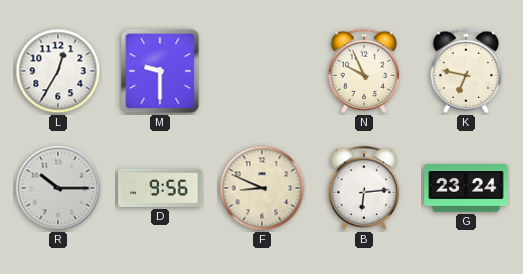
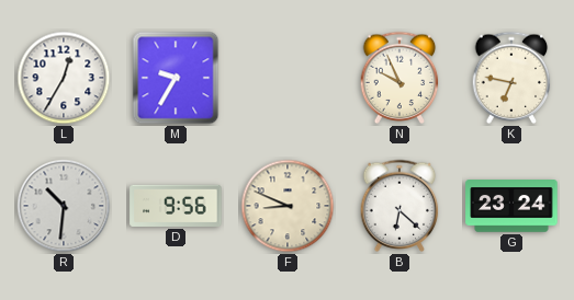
M: 9:30 -> 9:35
R: 10:15 -> 10:31
B: 6:14 -> 6:22
